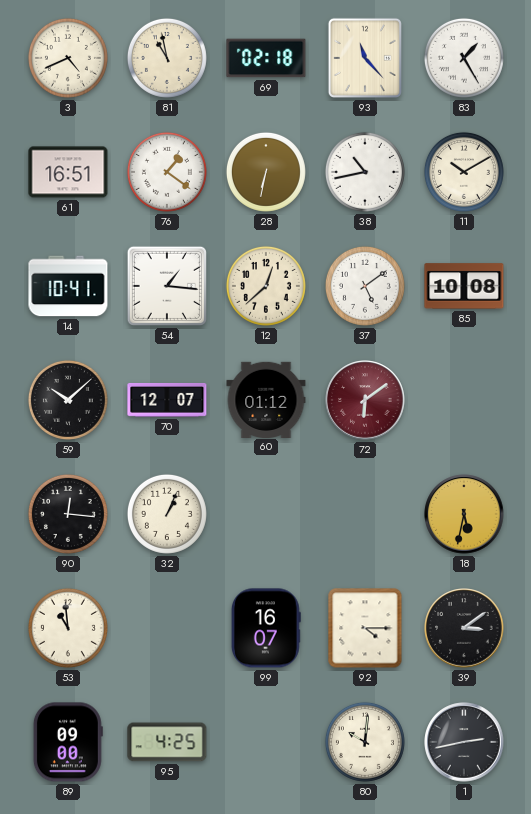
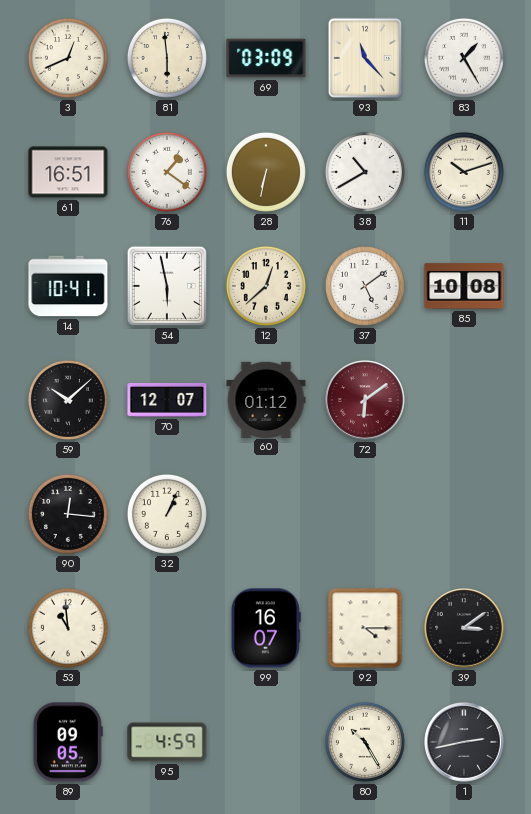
3: 4:41 -> 12:41
81: 10:58 -> 5:59
69: 02:18 -> 03:09
38: 10:43 -> 10:40
11: 10:10 -> 10:12
54: 1:16 -> 5:58
18: 5:32 -> none
89: 09:00 -> 09:05
95: 4:25 -> 4:59
80: 10:01 -> 10:25
